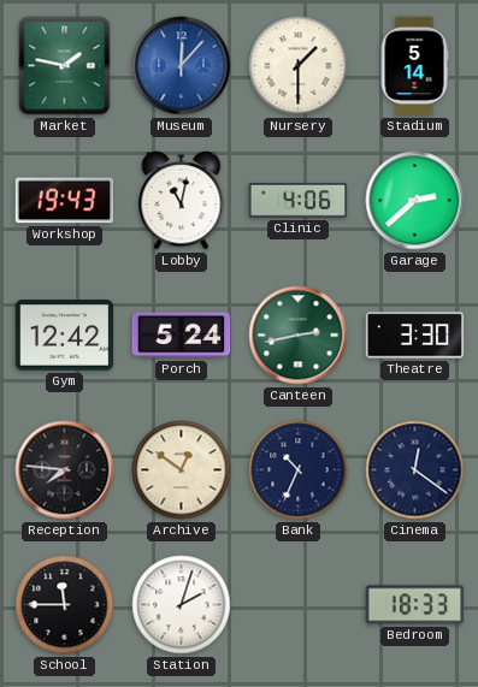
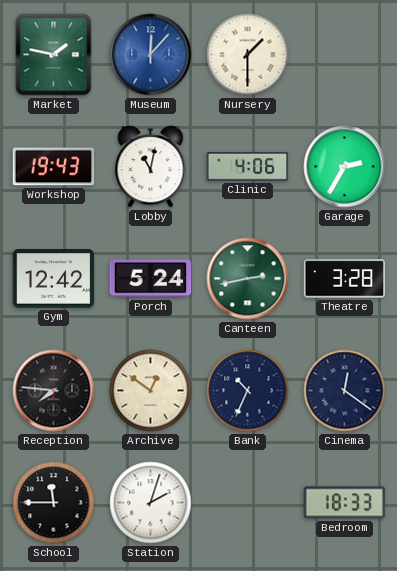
Stadium: 5:14 -> none
Garage: 2:38 -> 2:35
Theatre: 3:30 -> 3:28
